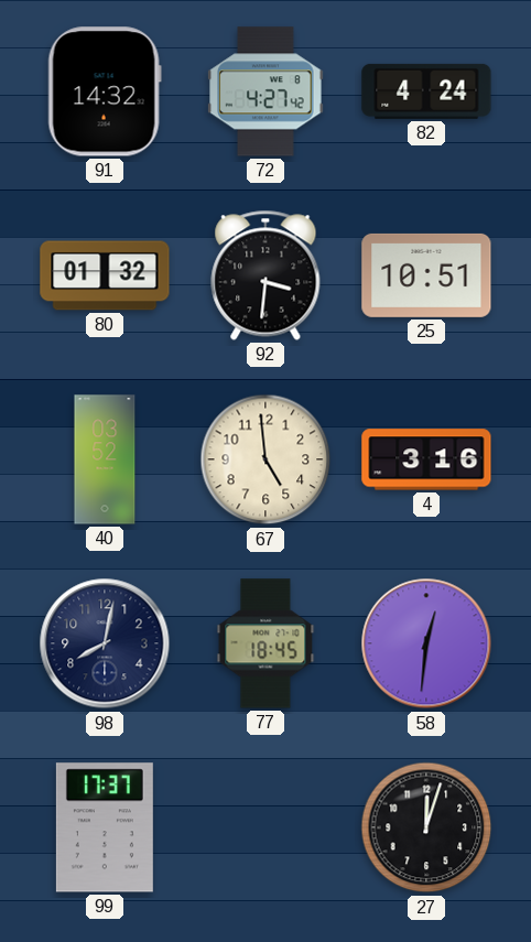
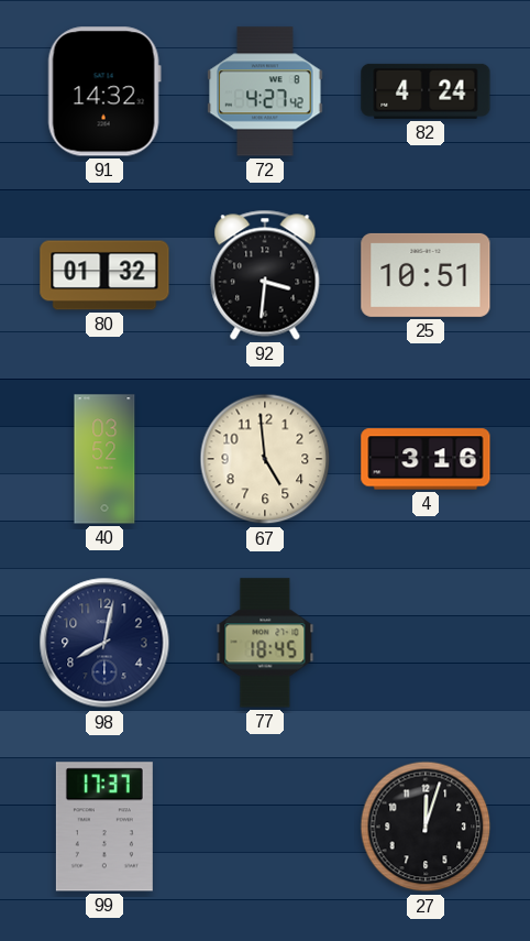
58: 12:31 -> none
